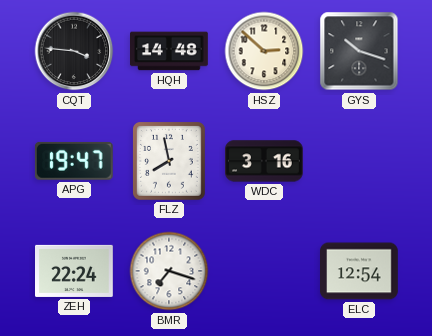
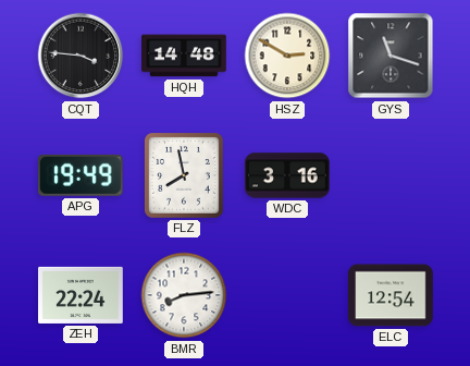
HSZ: 2:52 -> 2:50
GYS: 10:18 -> 11:18
APG: 19:47 -> 19:49
BMR: 7:18 -> 8:14
